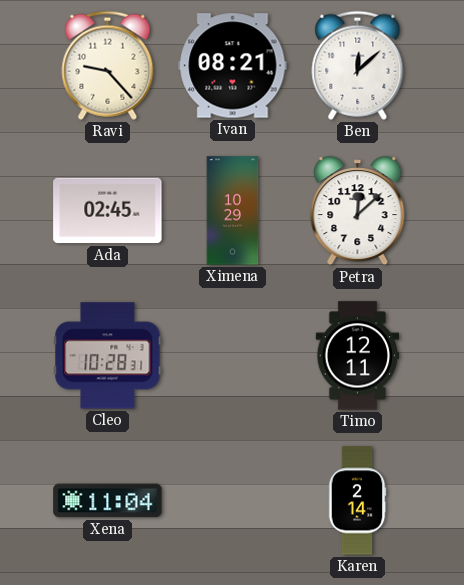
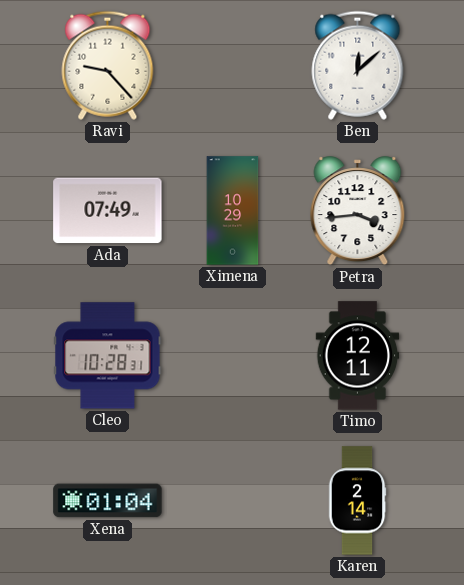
Ivan: 08:21 -> none
Ada: 02:45 -> 07:49
Petra: 12:08 -> 3:44
Xena: 11:04 -> 01:04
